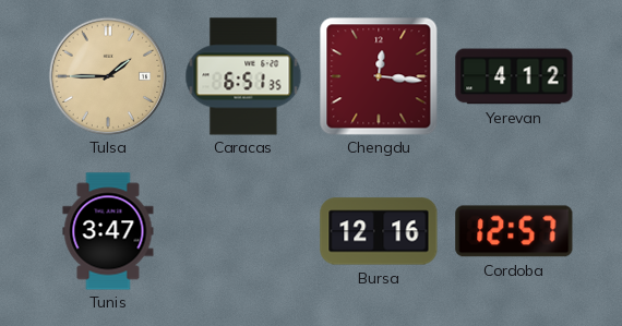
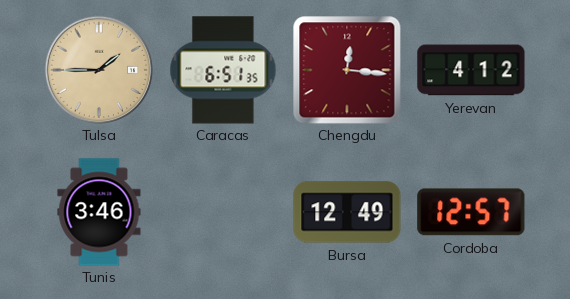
Tunis: 3:47 -> 3:46
Bursa: 12:16 -> 12:49
